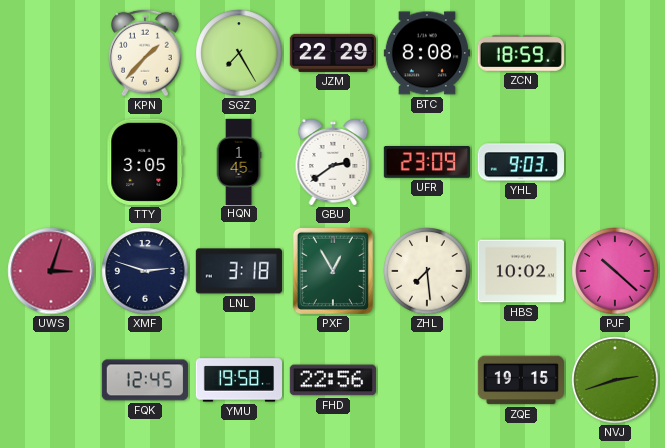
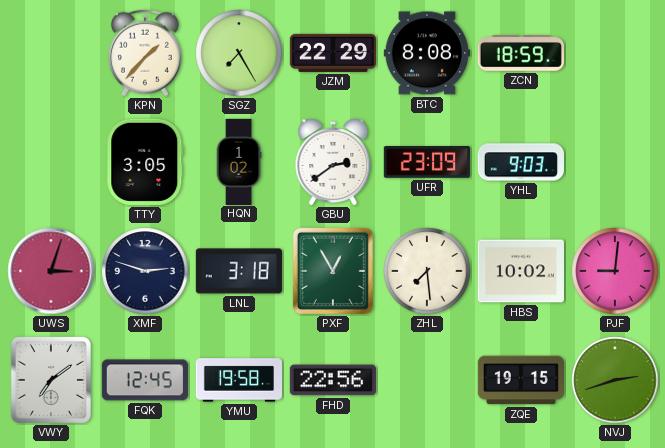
HQN: 1:45 -> 1:02
PJF: 10:22 -> 9:01
VWY: none -> 7:09
